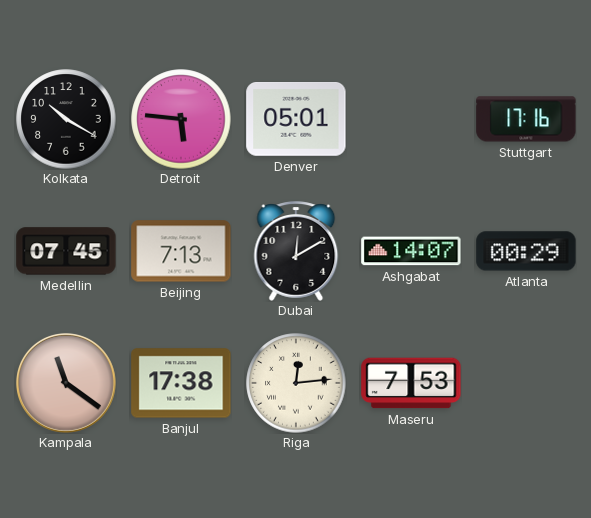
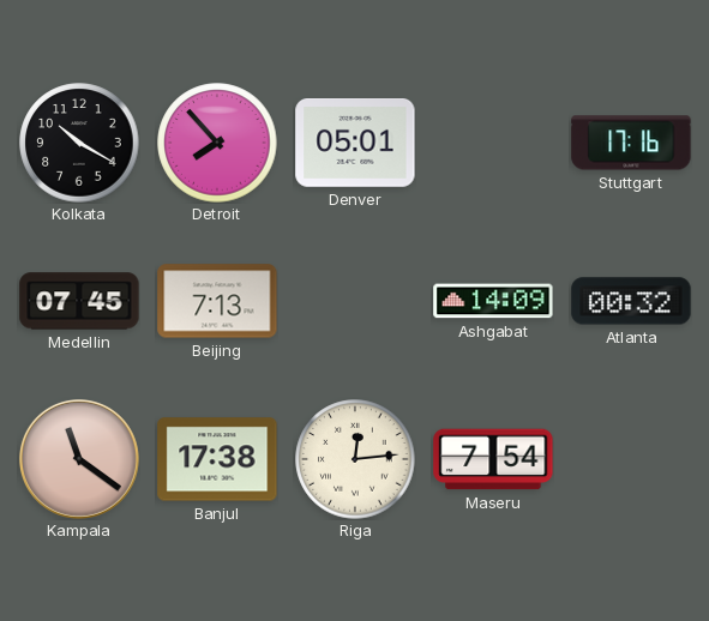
Detroit: 5:46 -> 7:53
Dubai: 12:10 -> none
Ashgabat: 14:07 -> 14:09
Atlanta: 00:29 -> 00:32
Maseru: 7:53 -> 7:54
